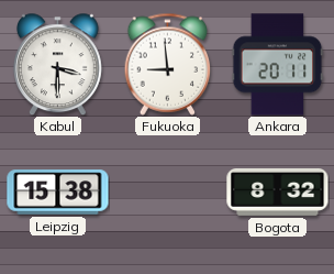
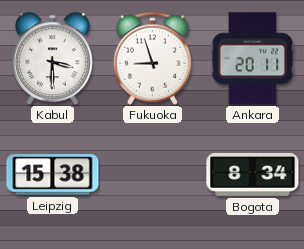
Fukuoka: 8:59 -> 8:57
Bogota: 8:32 -> 8:34
